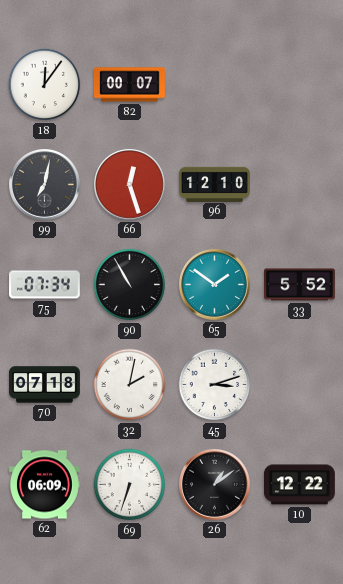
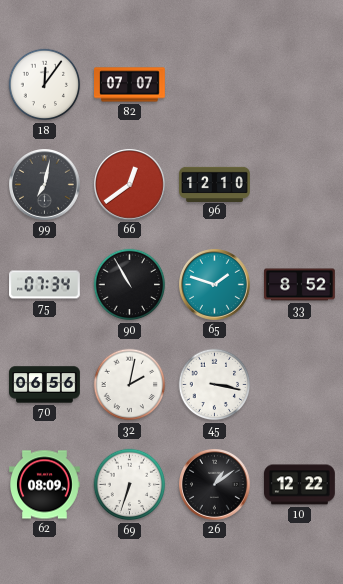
82: 00:07 -> 07:07
66: 12:27 -> 12:39
65: 1:51 -> 1:48
33: 5:52 -> 8:52
70: 07:18 -> 06:56
45: 3:12 -> 3:17
62: 06:09 -> 08:09
